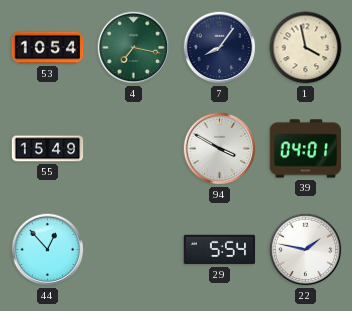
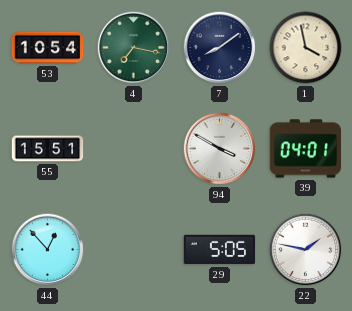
7: 8:06 -> 8:09
55: 15:49 -> 15:51
29: 5:54 -> 5:05
